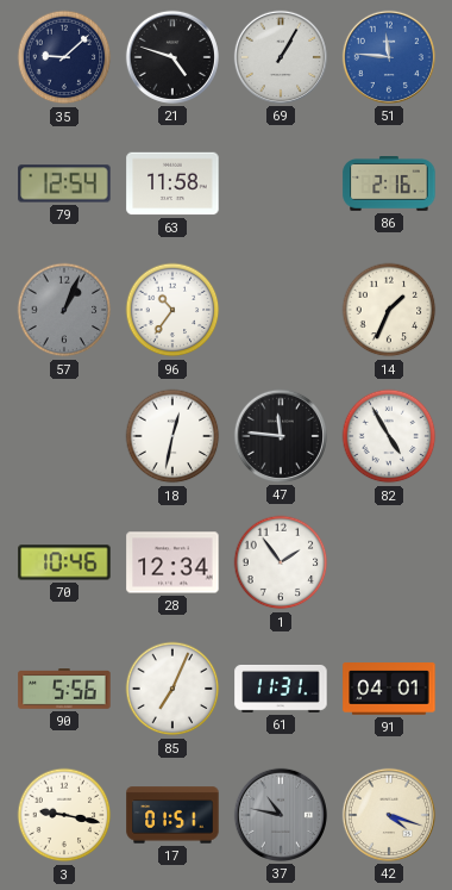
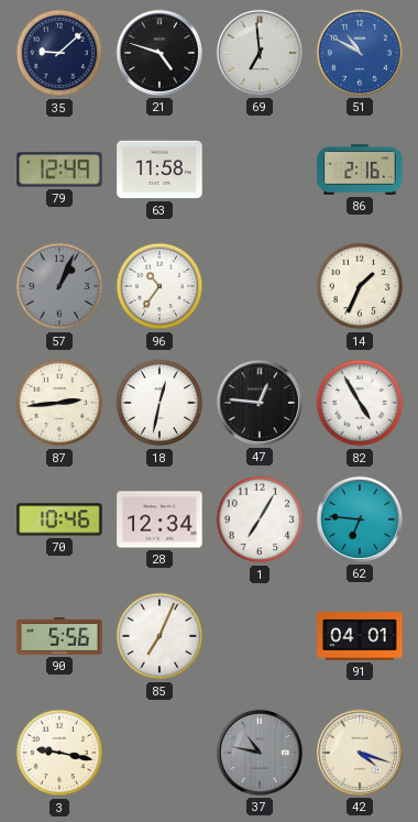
69: 1:05 -> 6:59
51: 11:46 -> 10:50
79: 12:54 -> 12:49
87: none -> 2:44
47: 11:46 -> 12:46
1: 1:54 -> 7:05
62: none -> 6:46
61: 11:31 -> none
17: 01:51 -> none
